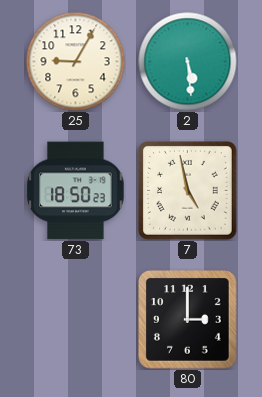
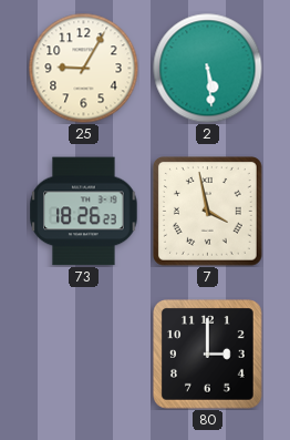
73: 18:50 -> 18:26
7: 4:58 -> 3:58
